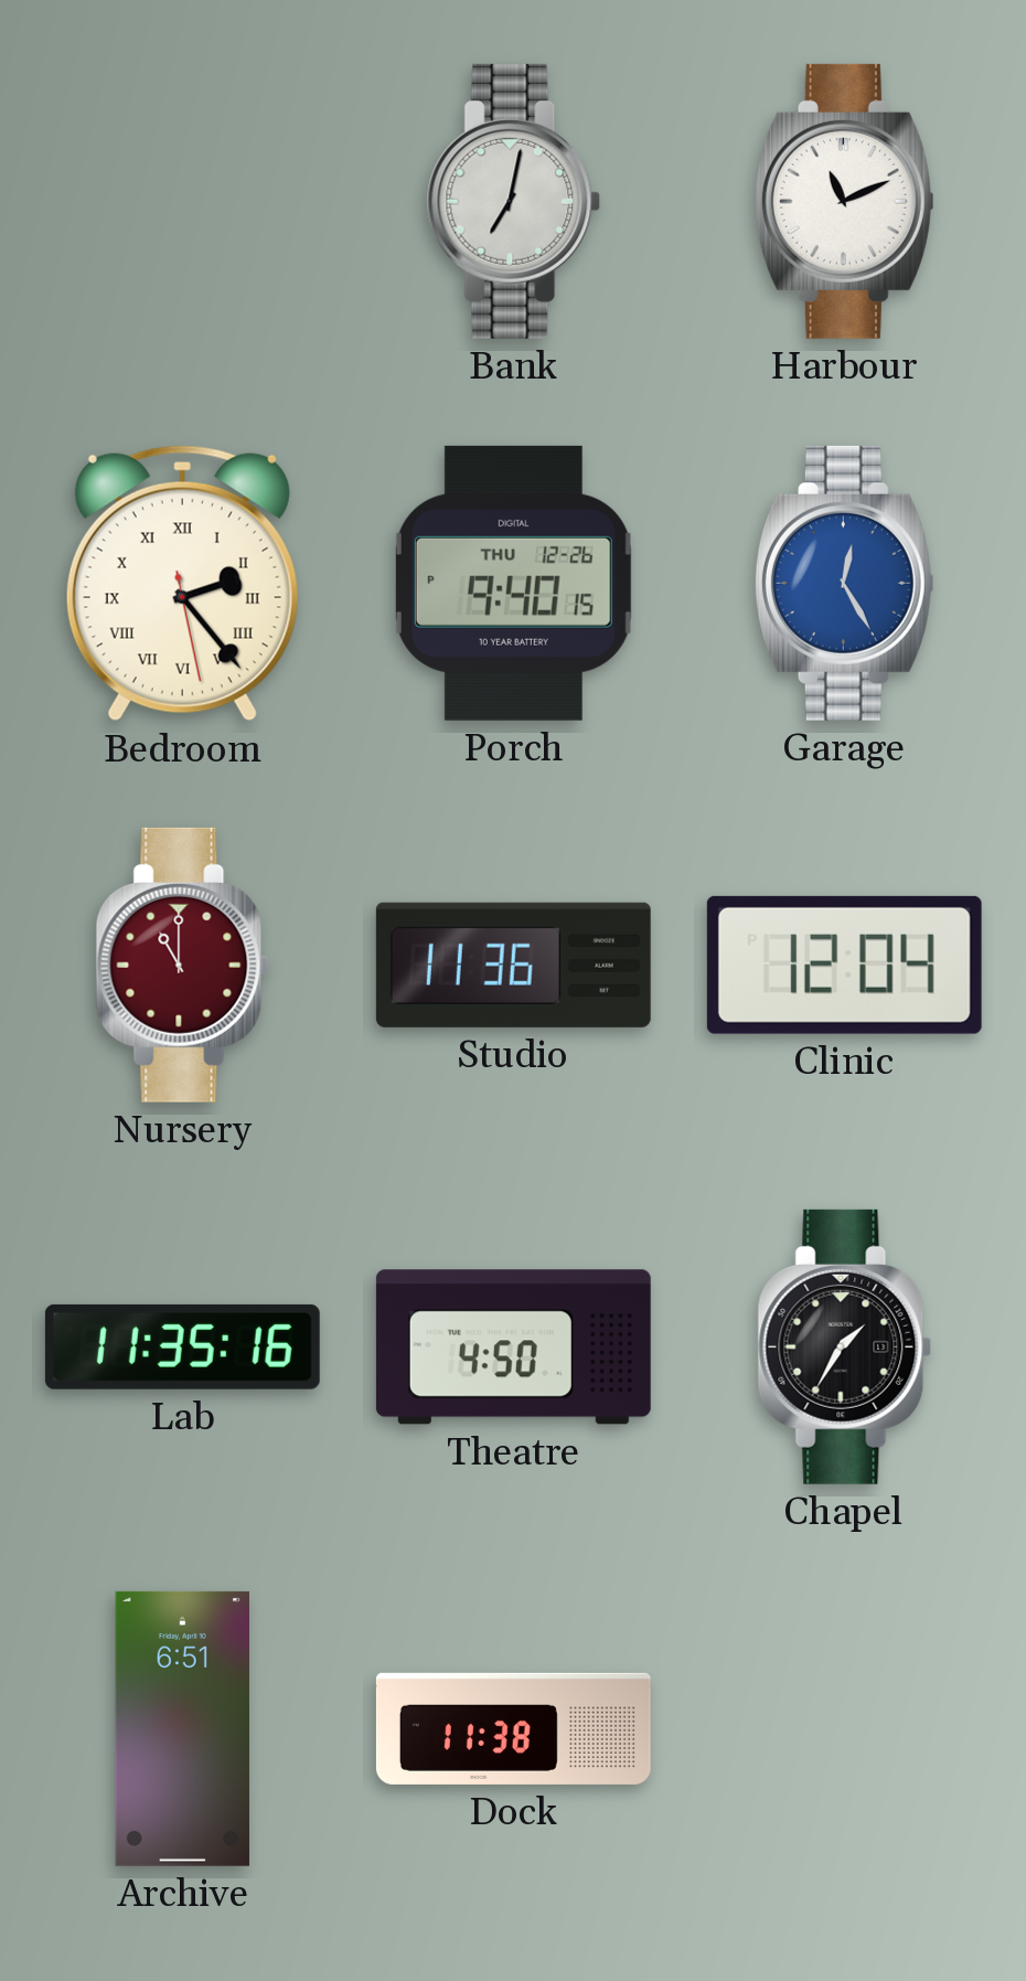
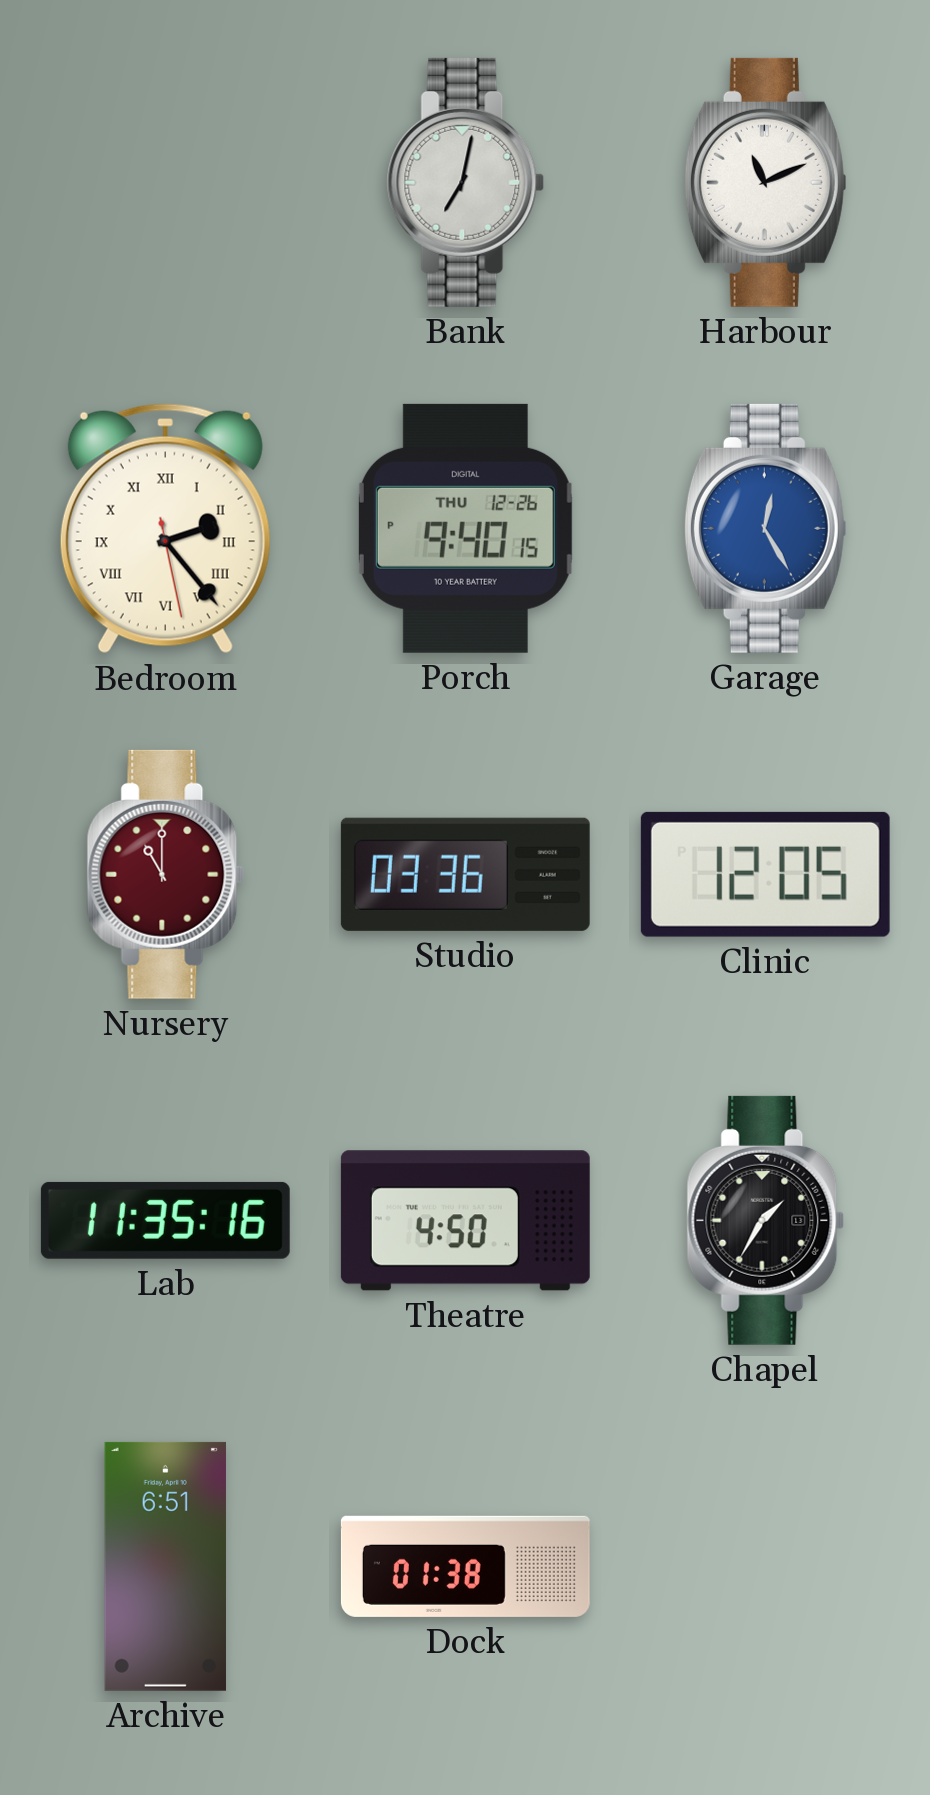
Studio: 11:36 -> 03:36
Clinic: 12:04 -> 12:05
Dock: 11:38 -> 01:38
